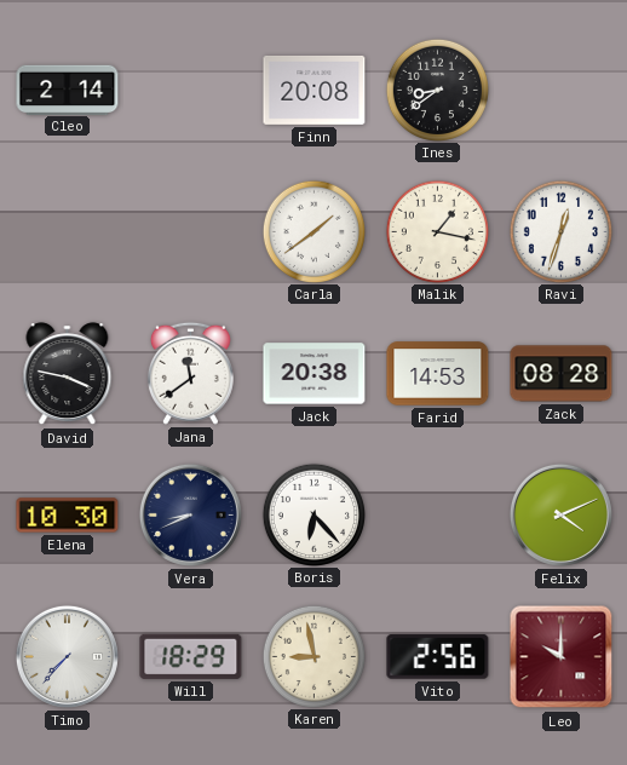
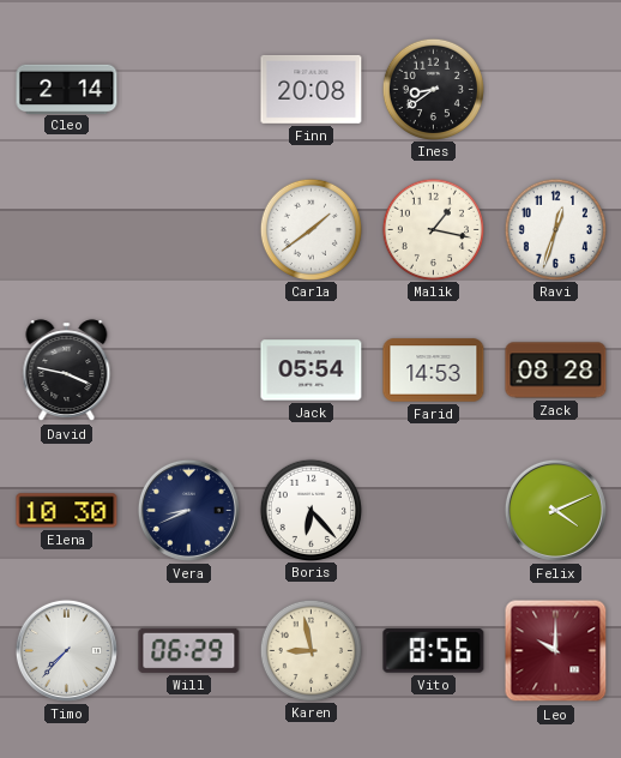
Jana: 11:39 -> none
Jack: 20:38 -> 05:54
Will: 18:29 -> 06:29
Vito: 2:56 -> 8:56
